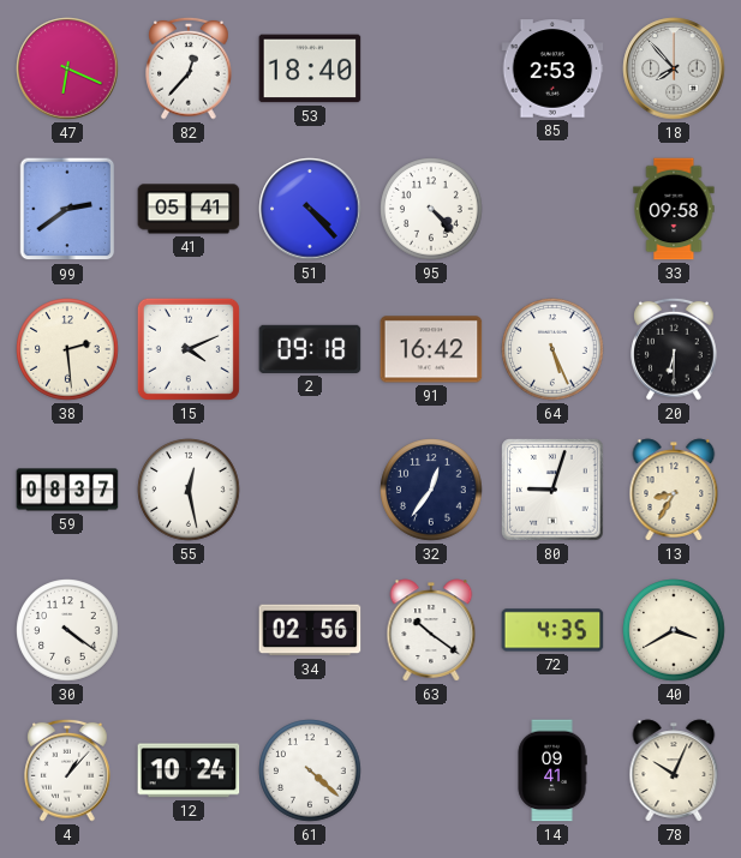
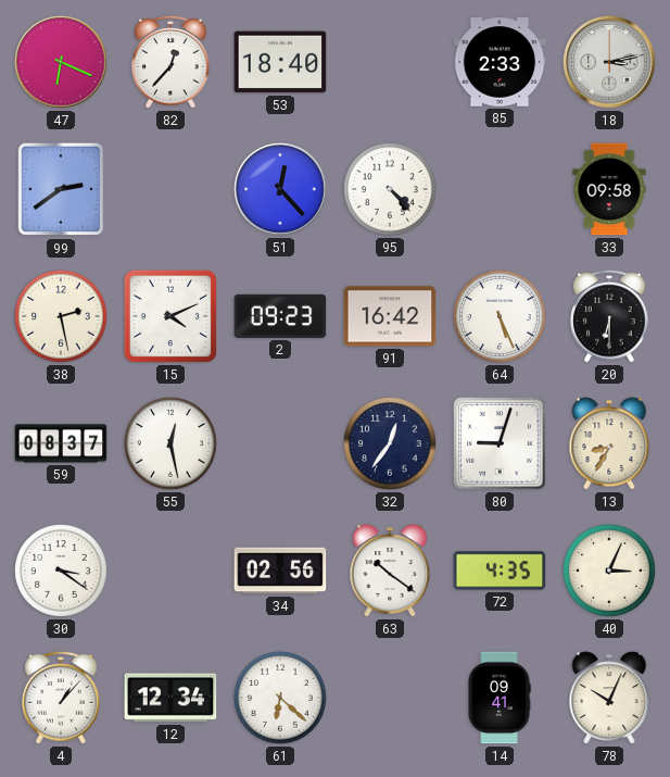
85: 2:53 -> 2:33
18: 7:53 -> 3:13
41: 05:41 -> none
51: 4:23 -> 12:23
38: 2:29 -> 2:28
2: 09:18 -> 09:23
30: 4:21 -> 3:21
40: 3:40 -> 3:04
12: 10:24 -> 12:34
61: 4:22 -> 6:22
